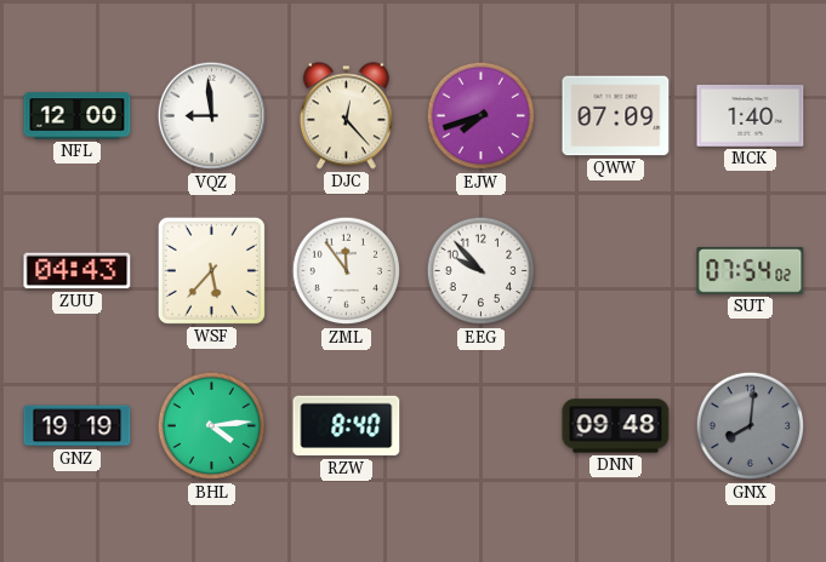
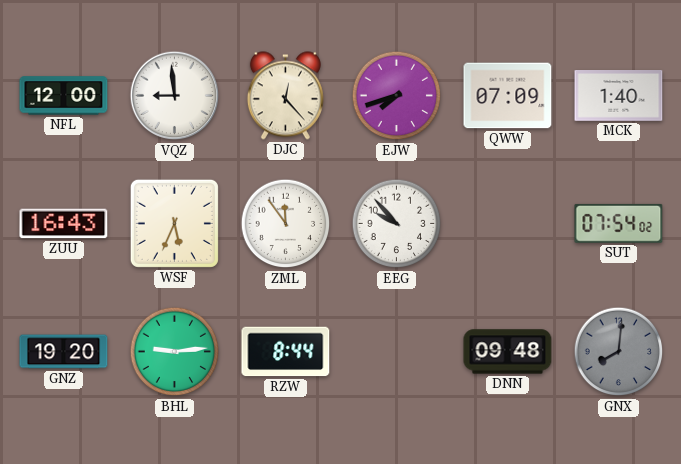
ZUU: 04:43 -> 16:43
WSF: 5:37 -> 5:34
GNZ: 19:19 -> 19:20
BHL: 4:14 -> 9:14
RZW: 8:40 -> 8:44
